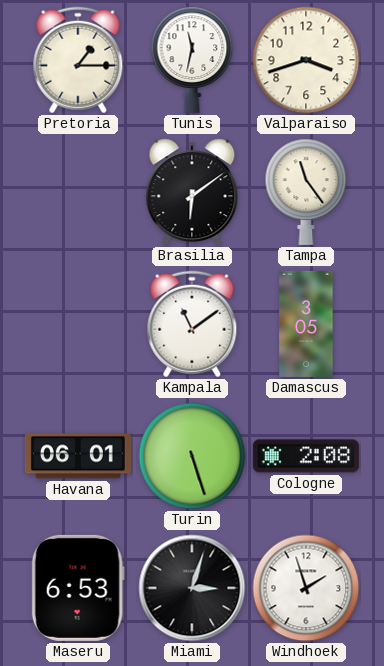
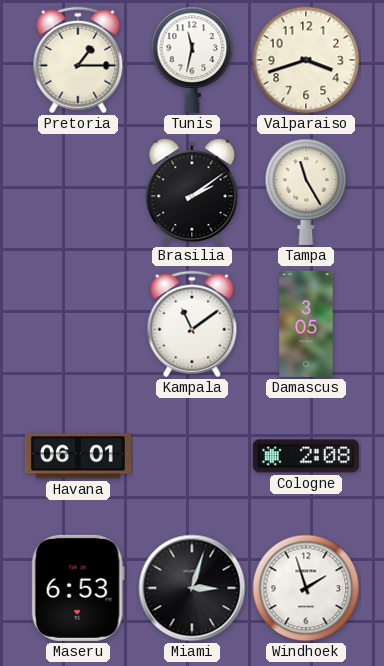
Brasilia: 6:09 -> 2:09
Tampa: 11:24 -> 11:25
Turin: 5:27 -> none
